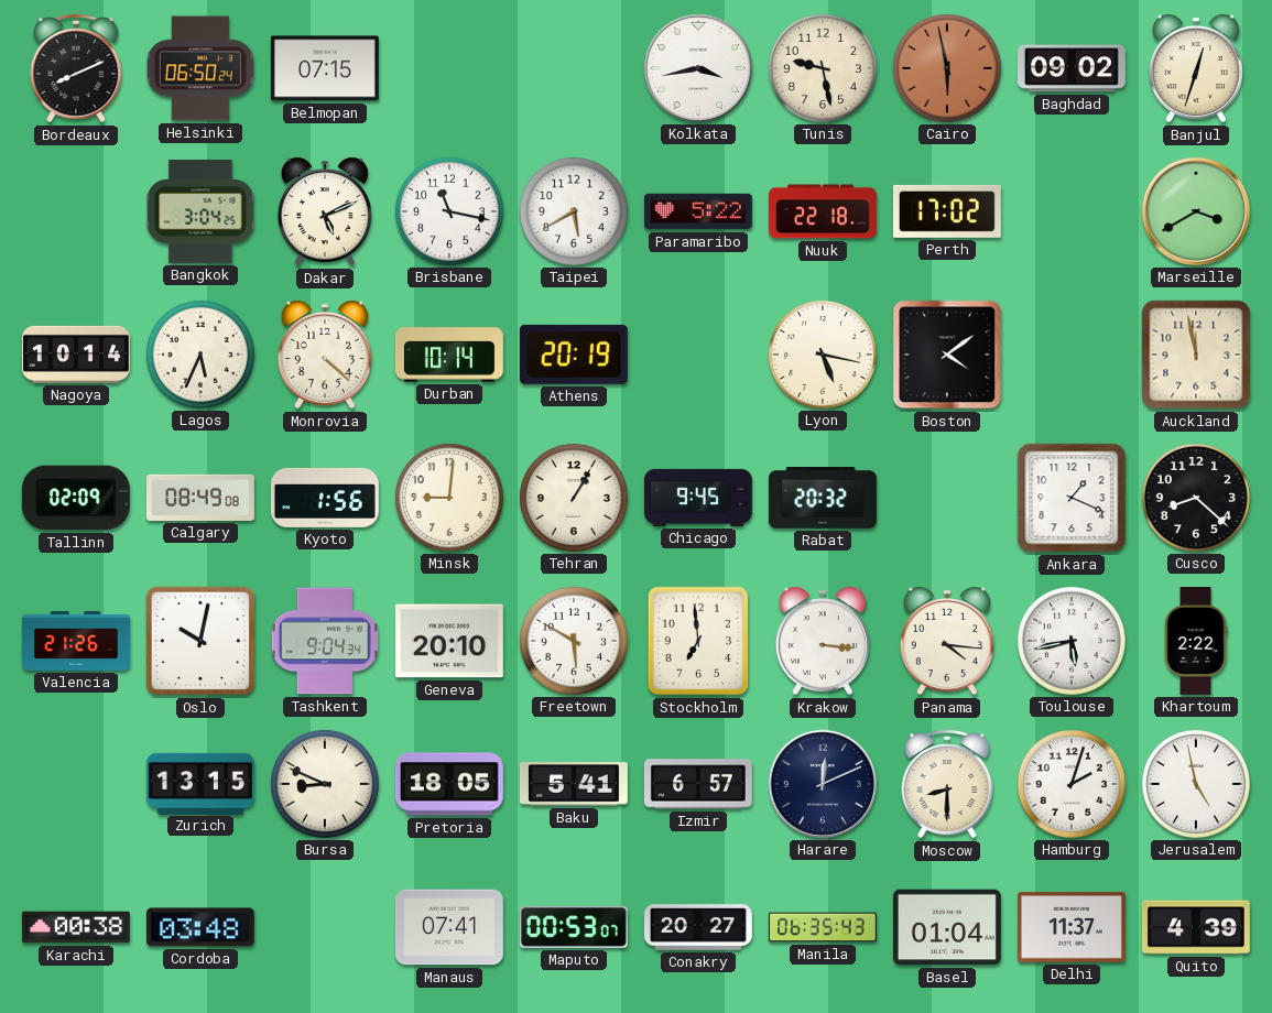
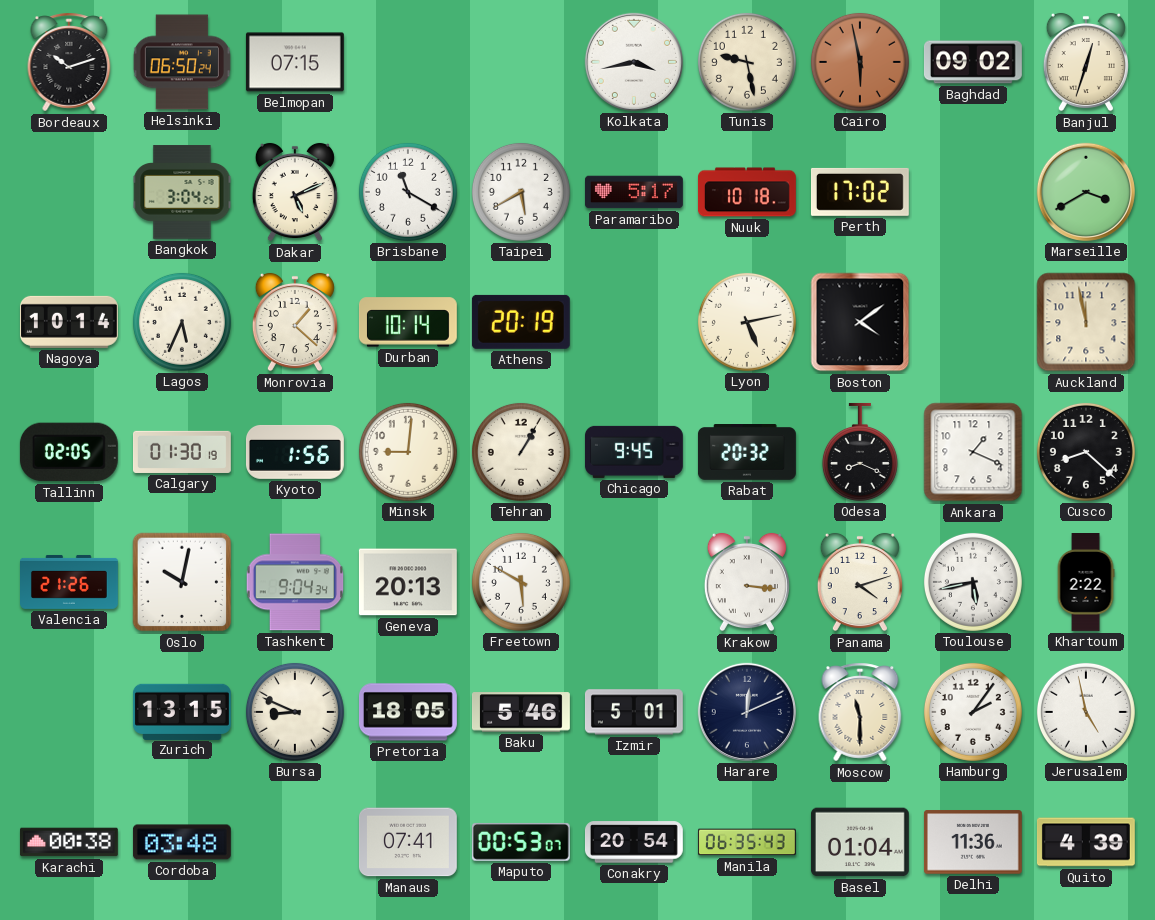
Bordeaux: 8:11 -> 10:12
Brisbane: 11:17 -> 11:20
Paramaribo: 5:22 -> 5:17
Nuuk: 22:18 -> 10:18
Monrovia: 4:22 -> 1:22
Lyon: 5:17 -> 5:13
Tallinn: 02:09 -> 02:05
Calgary: 08:49 -> 01:30
Odesa: none -> 8:19
Geneva: 20:10 -> 20:13
Stockholm: 6:59 -> none
Panama: 4:16 -> 4:12
Baku: 5:41 -> 5:46
Izmir: 6:57 -> 5:01
Moscow: 8:30 -> 11:30
Hamburg: 2:03 -> 2:06
Conakry: 20:27 -> 20:54
Delhi: 11:37 -> 11:36
